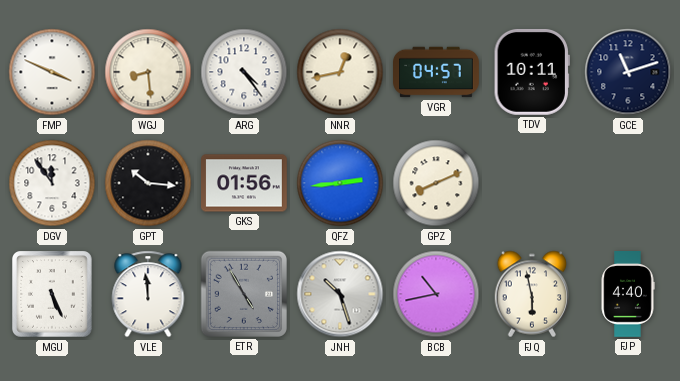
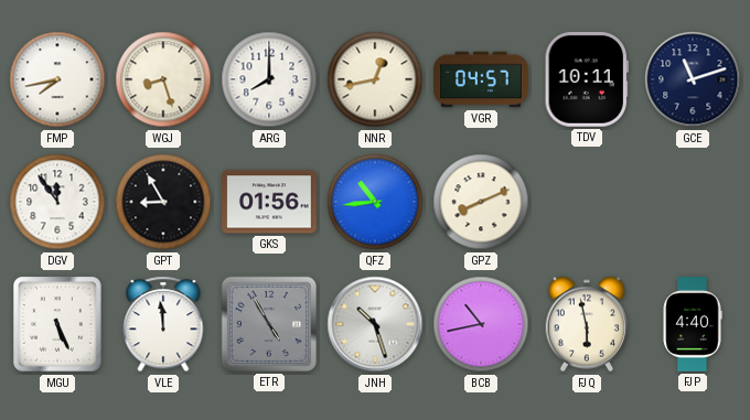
FMP: 3:49 -> 7:43
WGJ: 8:29 -> 8:27
ARG: 4:24 -> 8:00
GPT: 10:16 -> 8:55
QFZ: 2:44 -> 10:44
